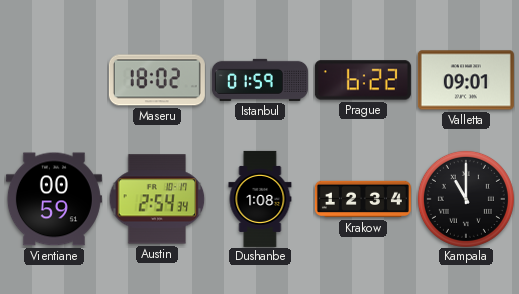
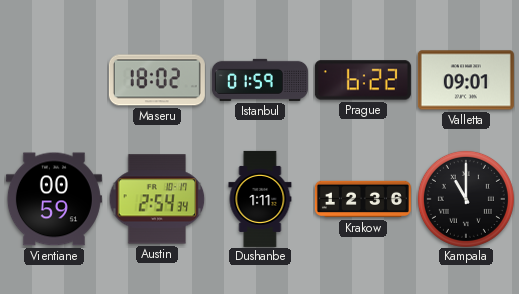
Dushanbe: 1:08 -> 1:11
Krakow: 12:34 -> 12:36
